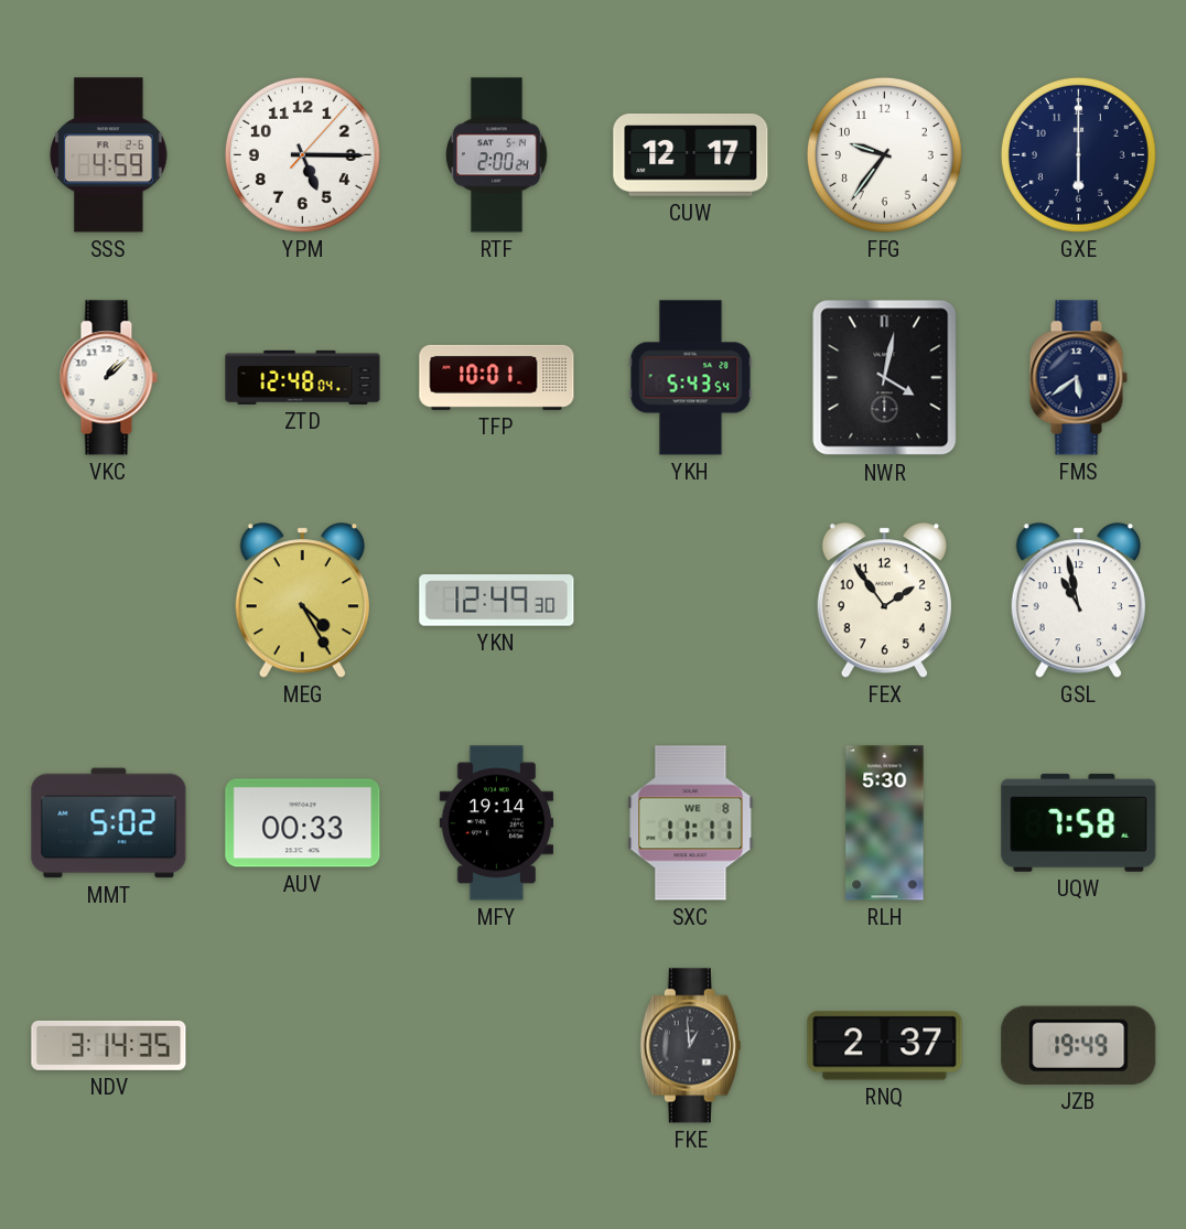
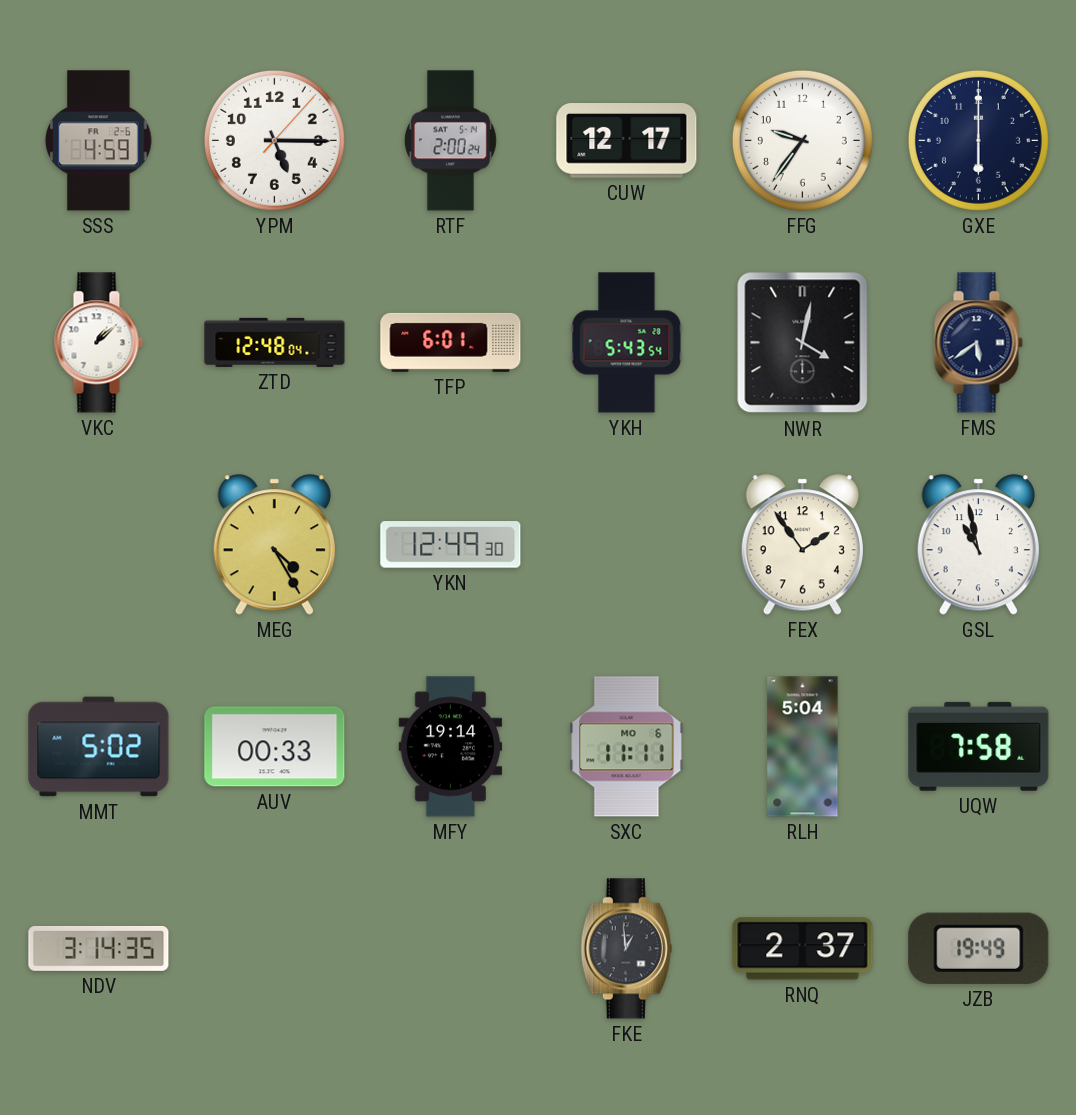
TFP: 10:01 -> 6:01
SXC date: WE 8 -> MO 6
RLH: 5:30 -> 5:04
